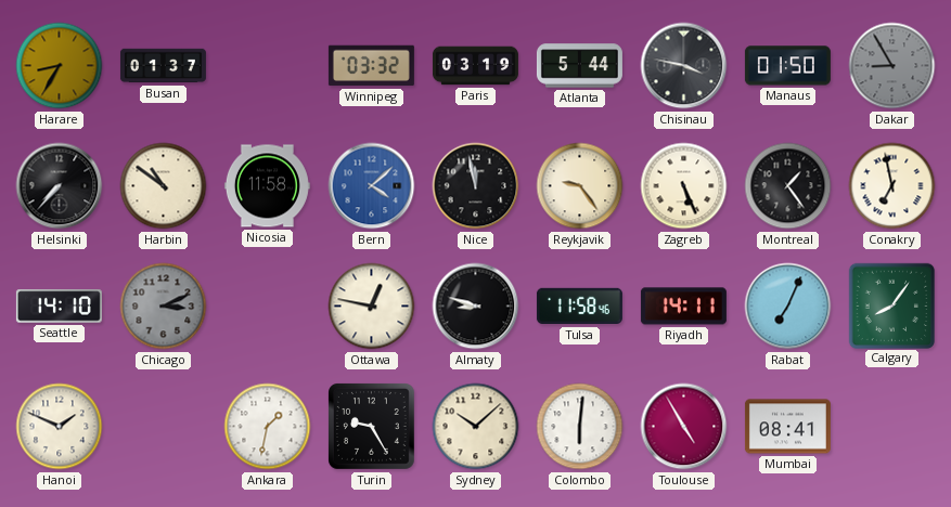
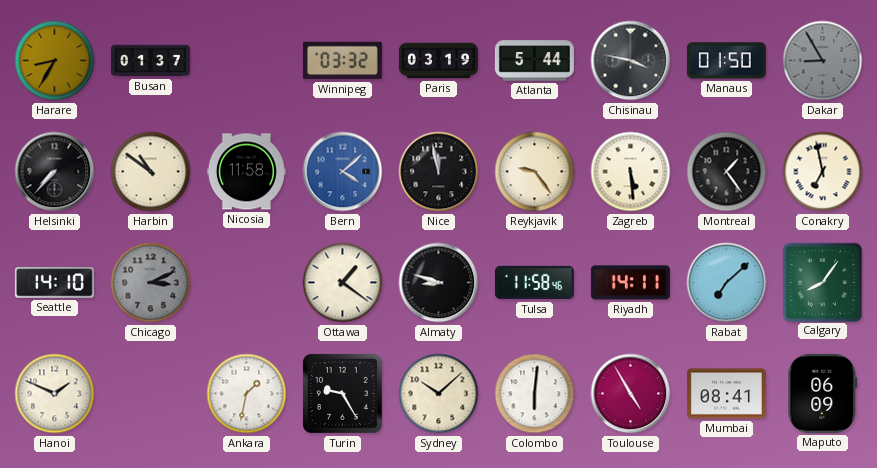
Zagreb: 5:26 -> 5:29
Ottawa: 12:47 -> 1:21
Rabat: 7:04 -> 7:08
Maputo: none -> 06:09
